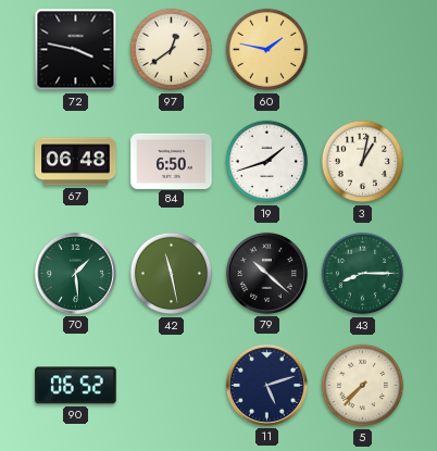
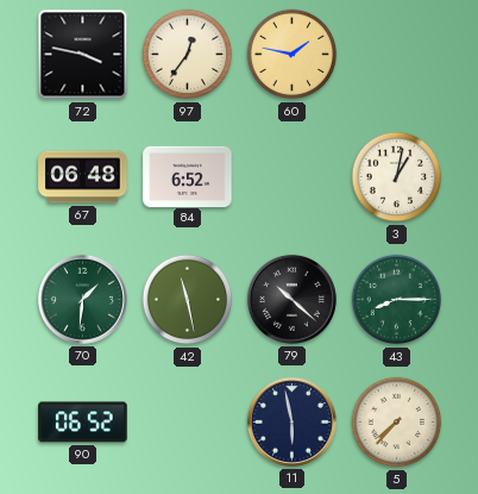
97: 12:39 -> 12:36
84: 6:50 -> 6:52
19: 1:42 -> none
70: 1:29 -> 1:31
11: 5:12 -> 5:58
